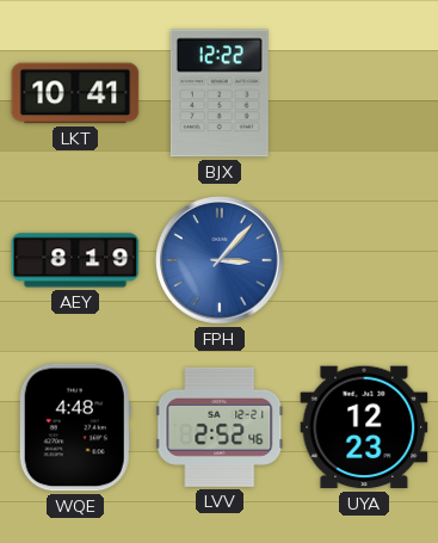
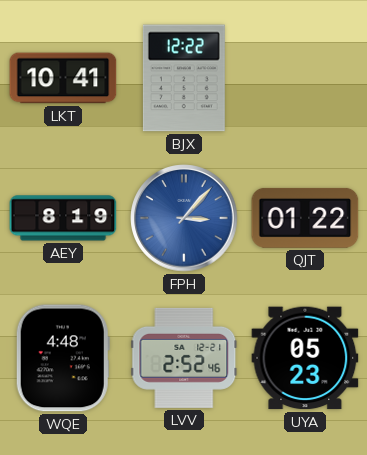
QJT: none -> 01:22
UYA: 12:23 -> 05:23
